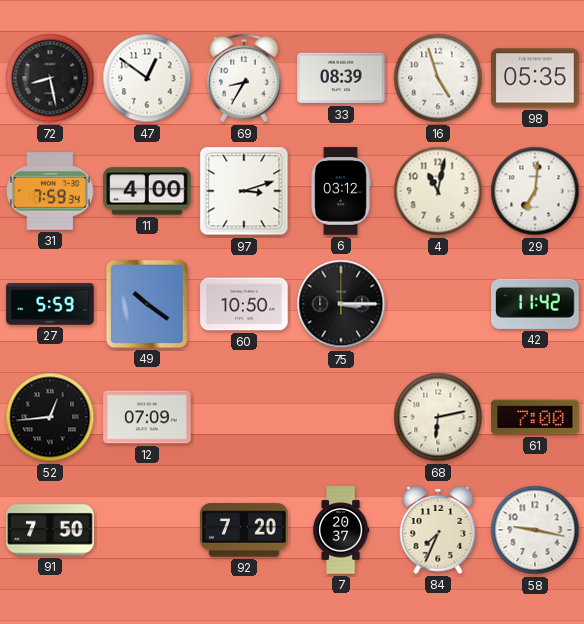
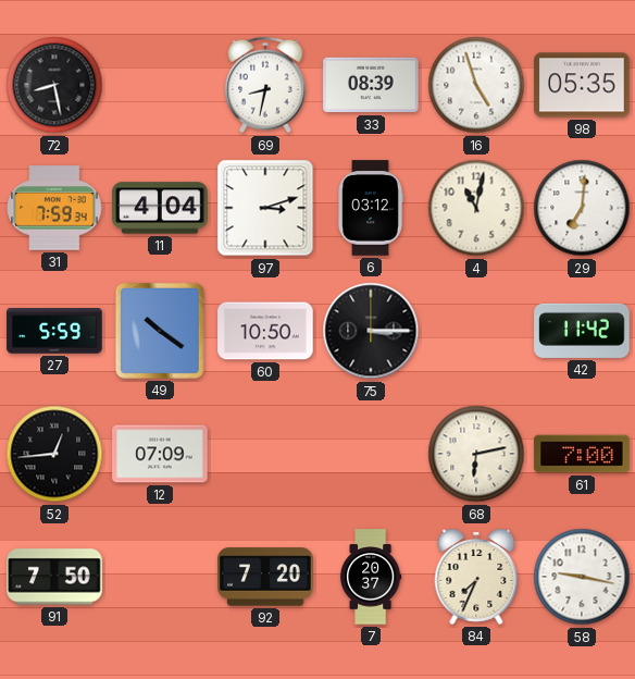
47: 12:51 -> none
69: 8:35 -> 8:32
11: 4:00 -> 4:04
